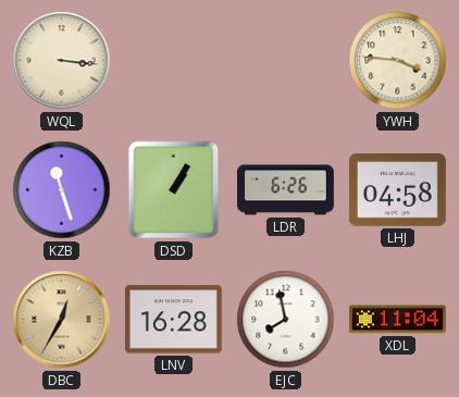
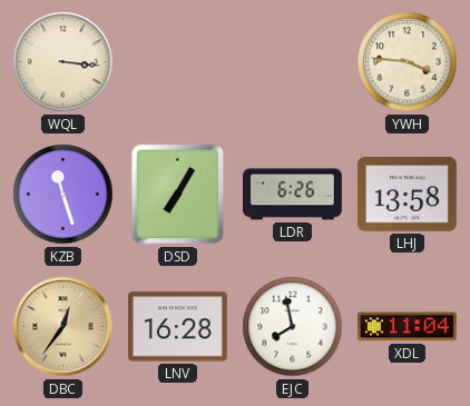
DSD: 1:05 -> 7:05
LHJ: 04:58 -> 13:58
DBC: 12:35 -> 12:36
